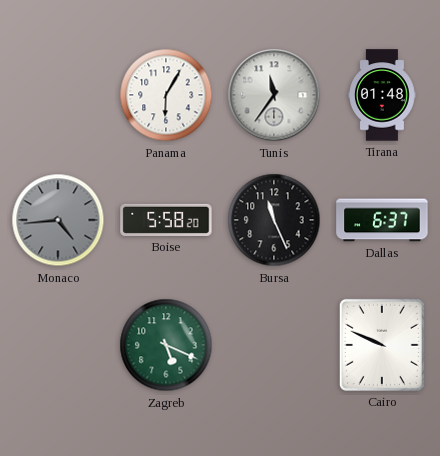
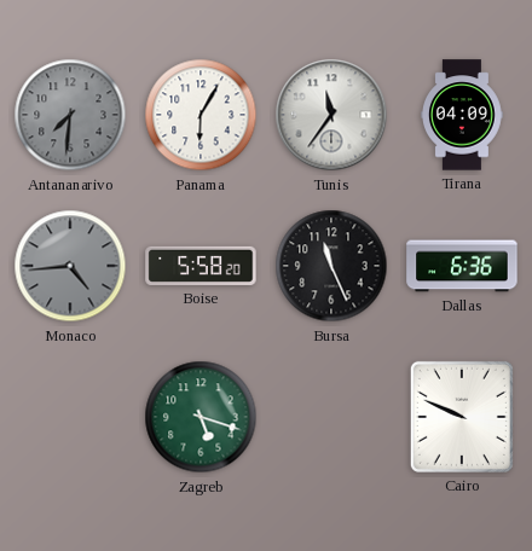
Antananarivo: none -> 7:31
Tirana: 01:48 -> 04:09
Dallas: 6:37 -> 6:36
Zagreb: 5:19 -> 5:18
